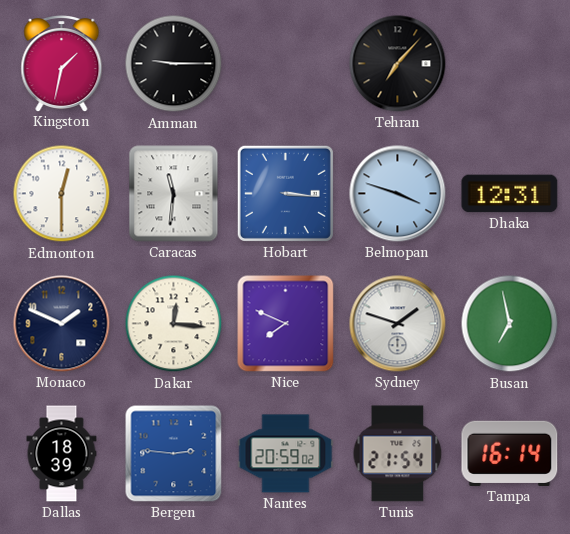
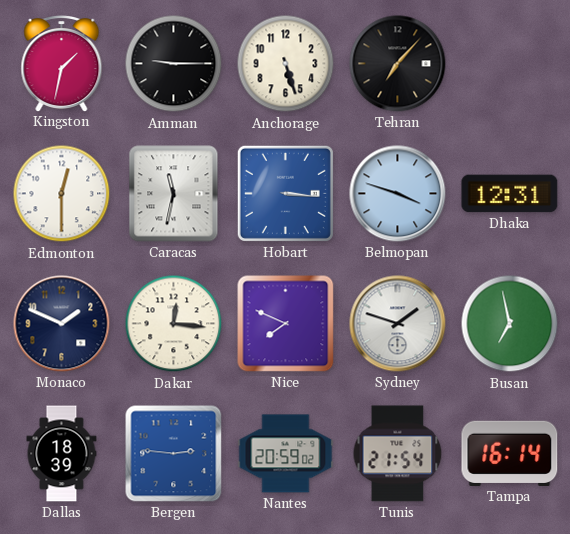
Anchorage: none -> 5:27
Caracas: 11:31 -> 11:32
